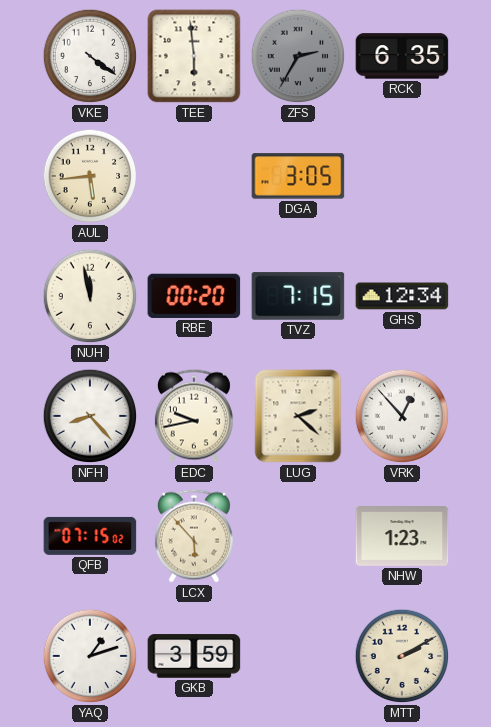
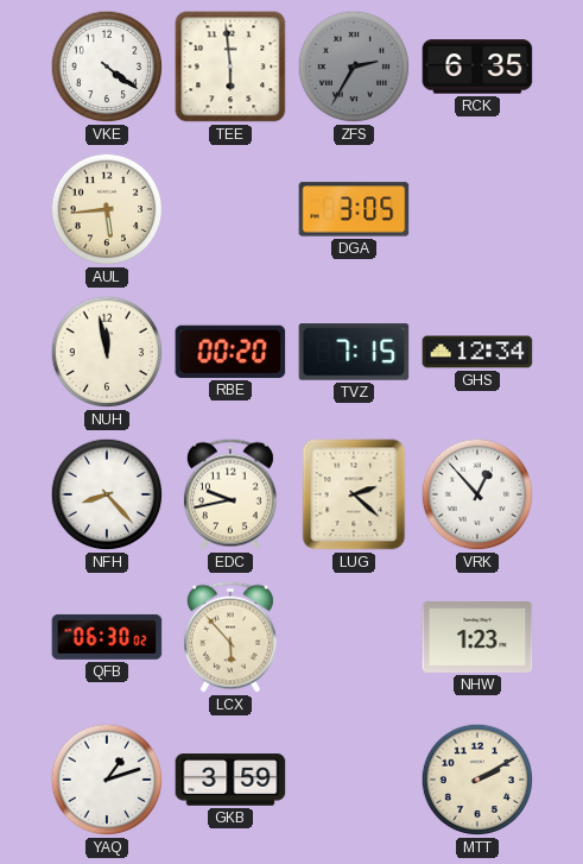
QFB: 07:15 -> 06:30
